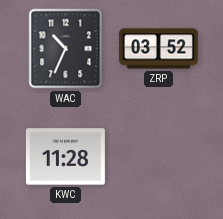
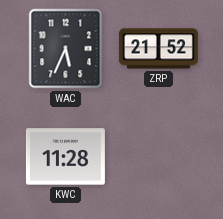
WAC: 10:34 -> 5:34
ZRP: 03:52 -> 21:52
